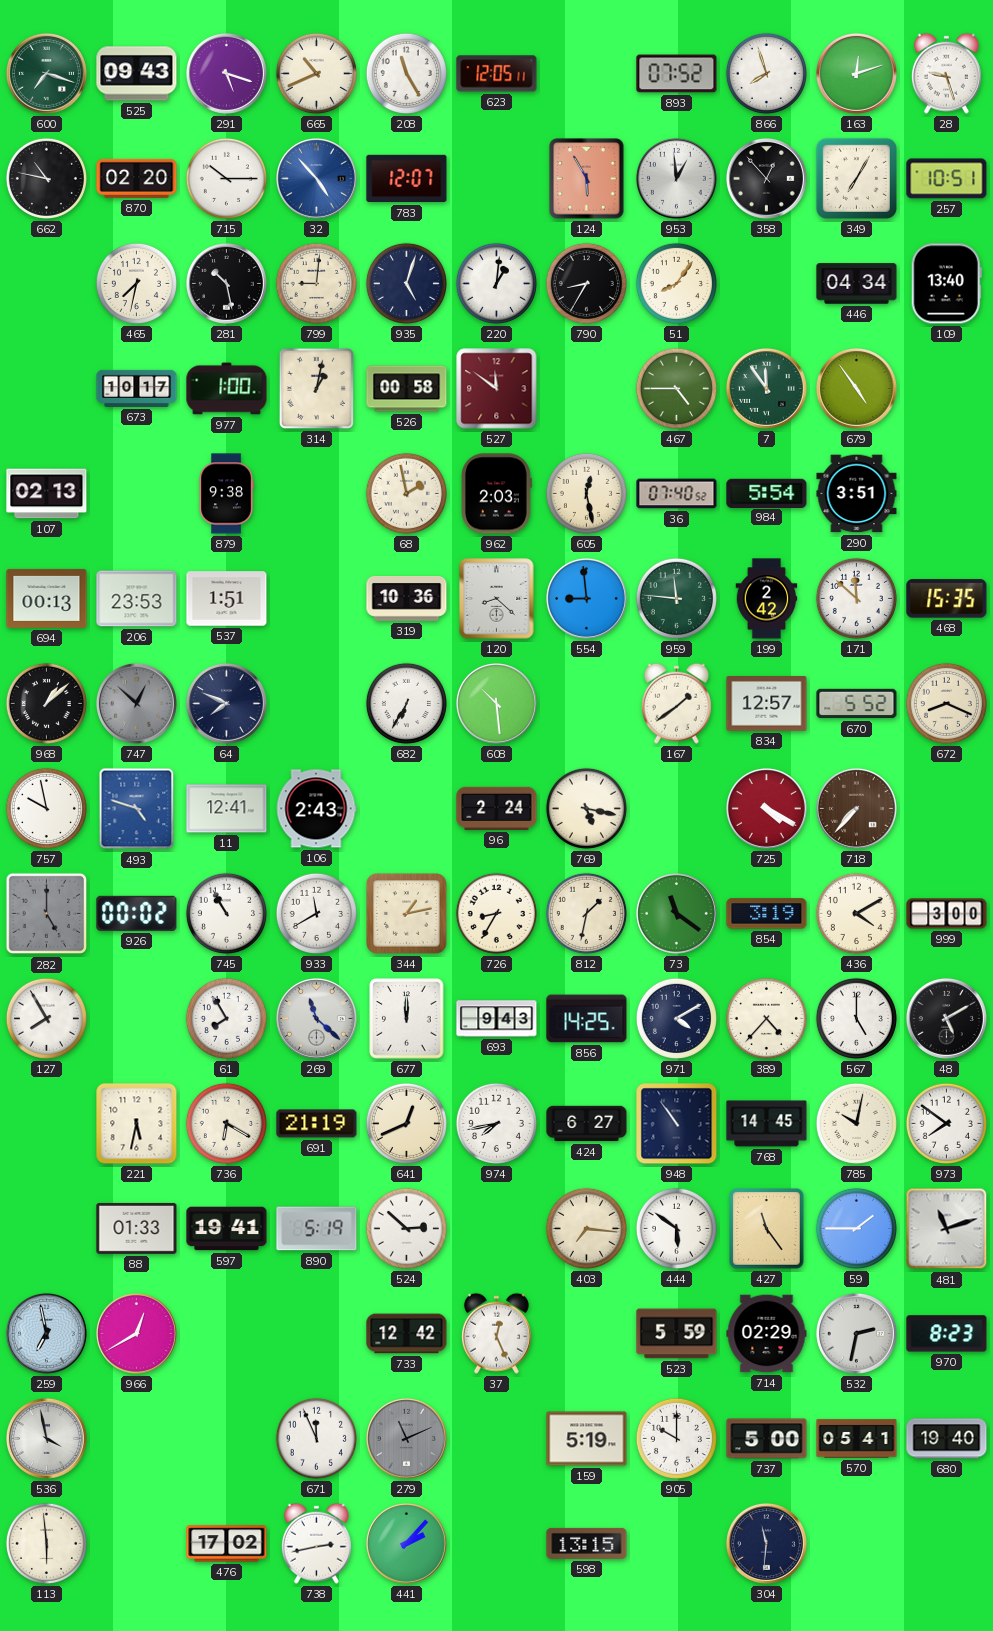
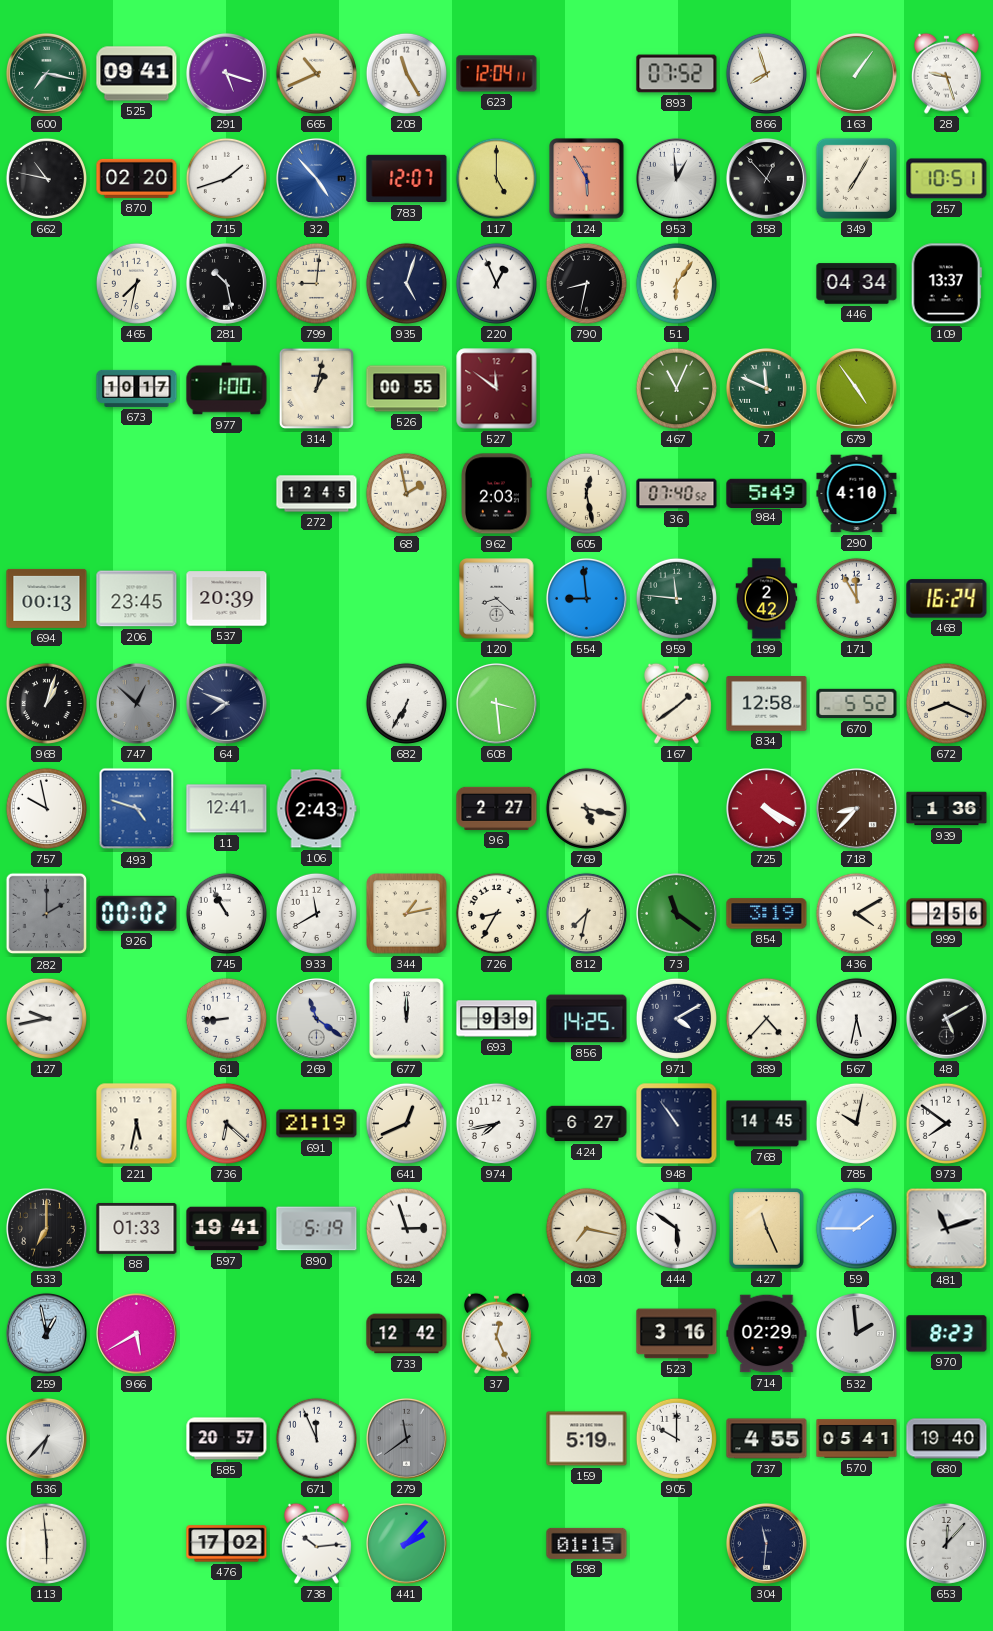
600: 7:18 -> 7:17
525: 09:43 -> 09:41
623: 12:05 -> 12:04
163: 12:12 -> 1:06
715: 10:15 -> 1:42
117: none -> 5:00
220: 1:01 -> 12:56
790: 8:35 -> 8:32
51: 8:06 -> 6:06
109: 13:40 -> 13:37
526: 00:58 -> 00:55
467: 4:45 -> 11:04
7: 11:54 -> 11:49
107: 02:13 -> none
879: 9:38 -> none
272: none -> 12:45
984: 5:54 -> 5:49
290: 3:51 -> 4:10
206: 23:53 -> 23:45
537: 1:51 -> 20:39
319: 10:36 -> none
171: 11:52 -> 11:55
468: 15:35 -> 16:24
968: 1:08 -> 1:03
608: 10:29 -> 3:29
834: 12:57 -> 12:58
96: 2:24 -> 2:27
718: 7:37 -> 8:37
939: none -> 1:36
282: 5:00 -> 2:00
812: 1:32 -> 7:32
999: 3:00 -> 2:56
127: 7:55 -> 9:43
61: 7:55 -> 8:44
269: 11:22 -> 11:21
693: 9:43 -> 9:39
567: 5:00 -> 5:32
736: 6:20 -> 6:22
533: none -> 7:00
524: 2:52 -> 2:57
403: 7:16 -> 7:17
427: 11:24 -> 11:26
259: 6:58 -> 12:58
966: 12:40 -> 5:40
523: 5:59 -> 3:16
532: 2:32 -> 1:59
536: 3:58 -> 6:37
585: none -> 20:57
279: 11:11 -> 11:39
737: 5:00 -> 4:55
738: 2:43 -> 10:14
598: 13:15 -> 01:15
653: none -> 12:07
